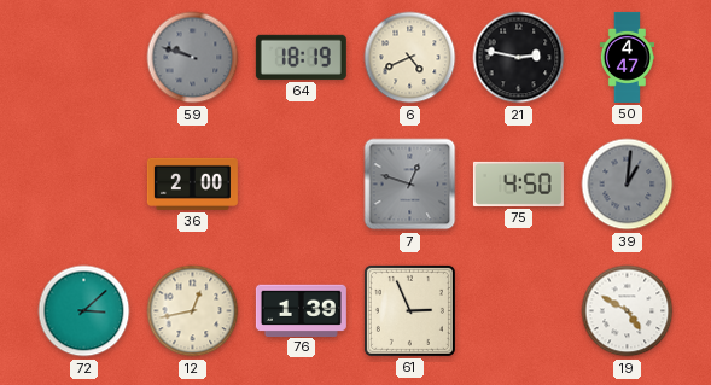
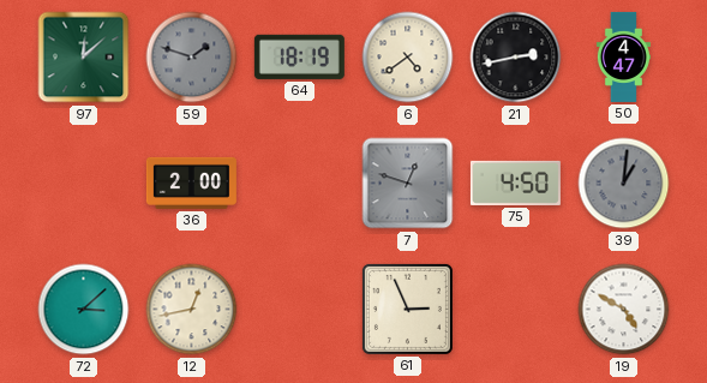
97: none -> 12:08
59: 9:48 -> 1:48
6: 4:41 -> 4:39
21: 2:47 -> 2:43
76: 1:39 -> none
